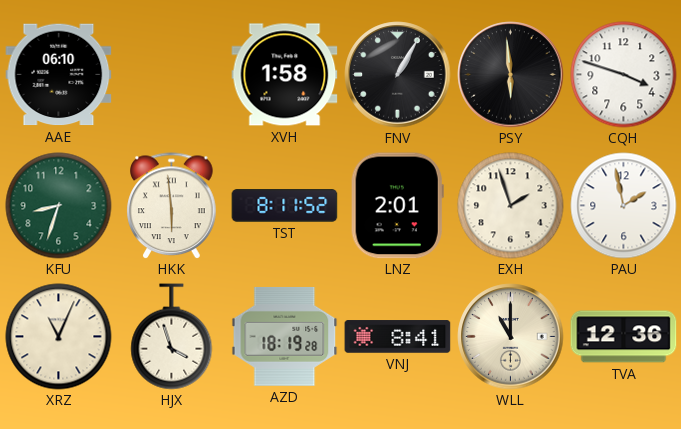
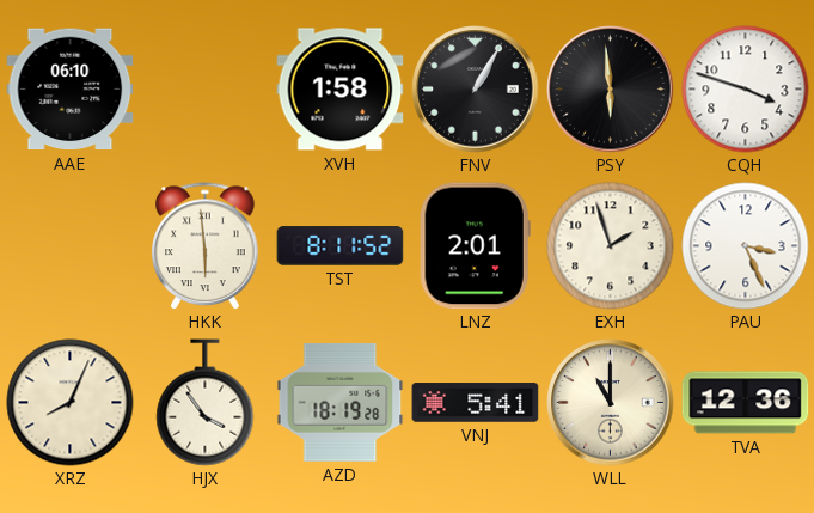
KFU: 8:33 -> none
PAU: 1:58 -> 3:26
XRZ: 11:04 -> 8:04
HJX: 3:57 -> 3:54
VNJ: 8:41 -> 5:41
